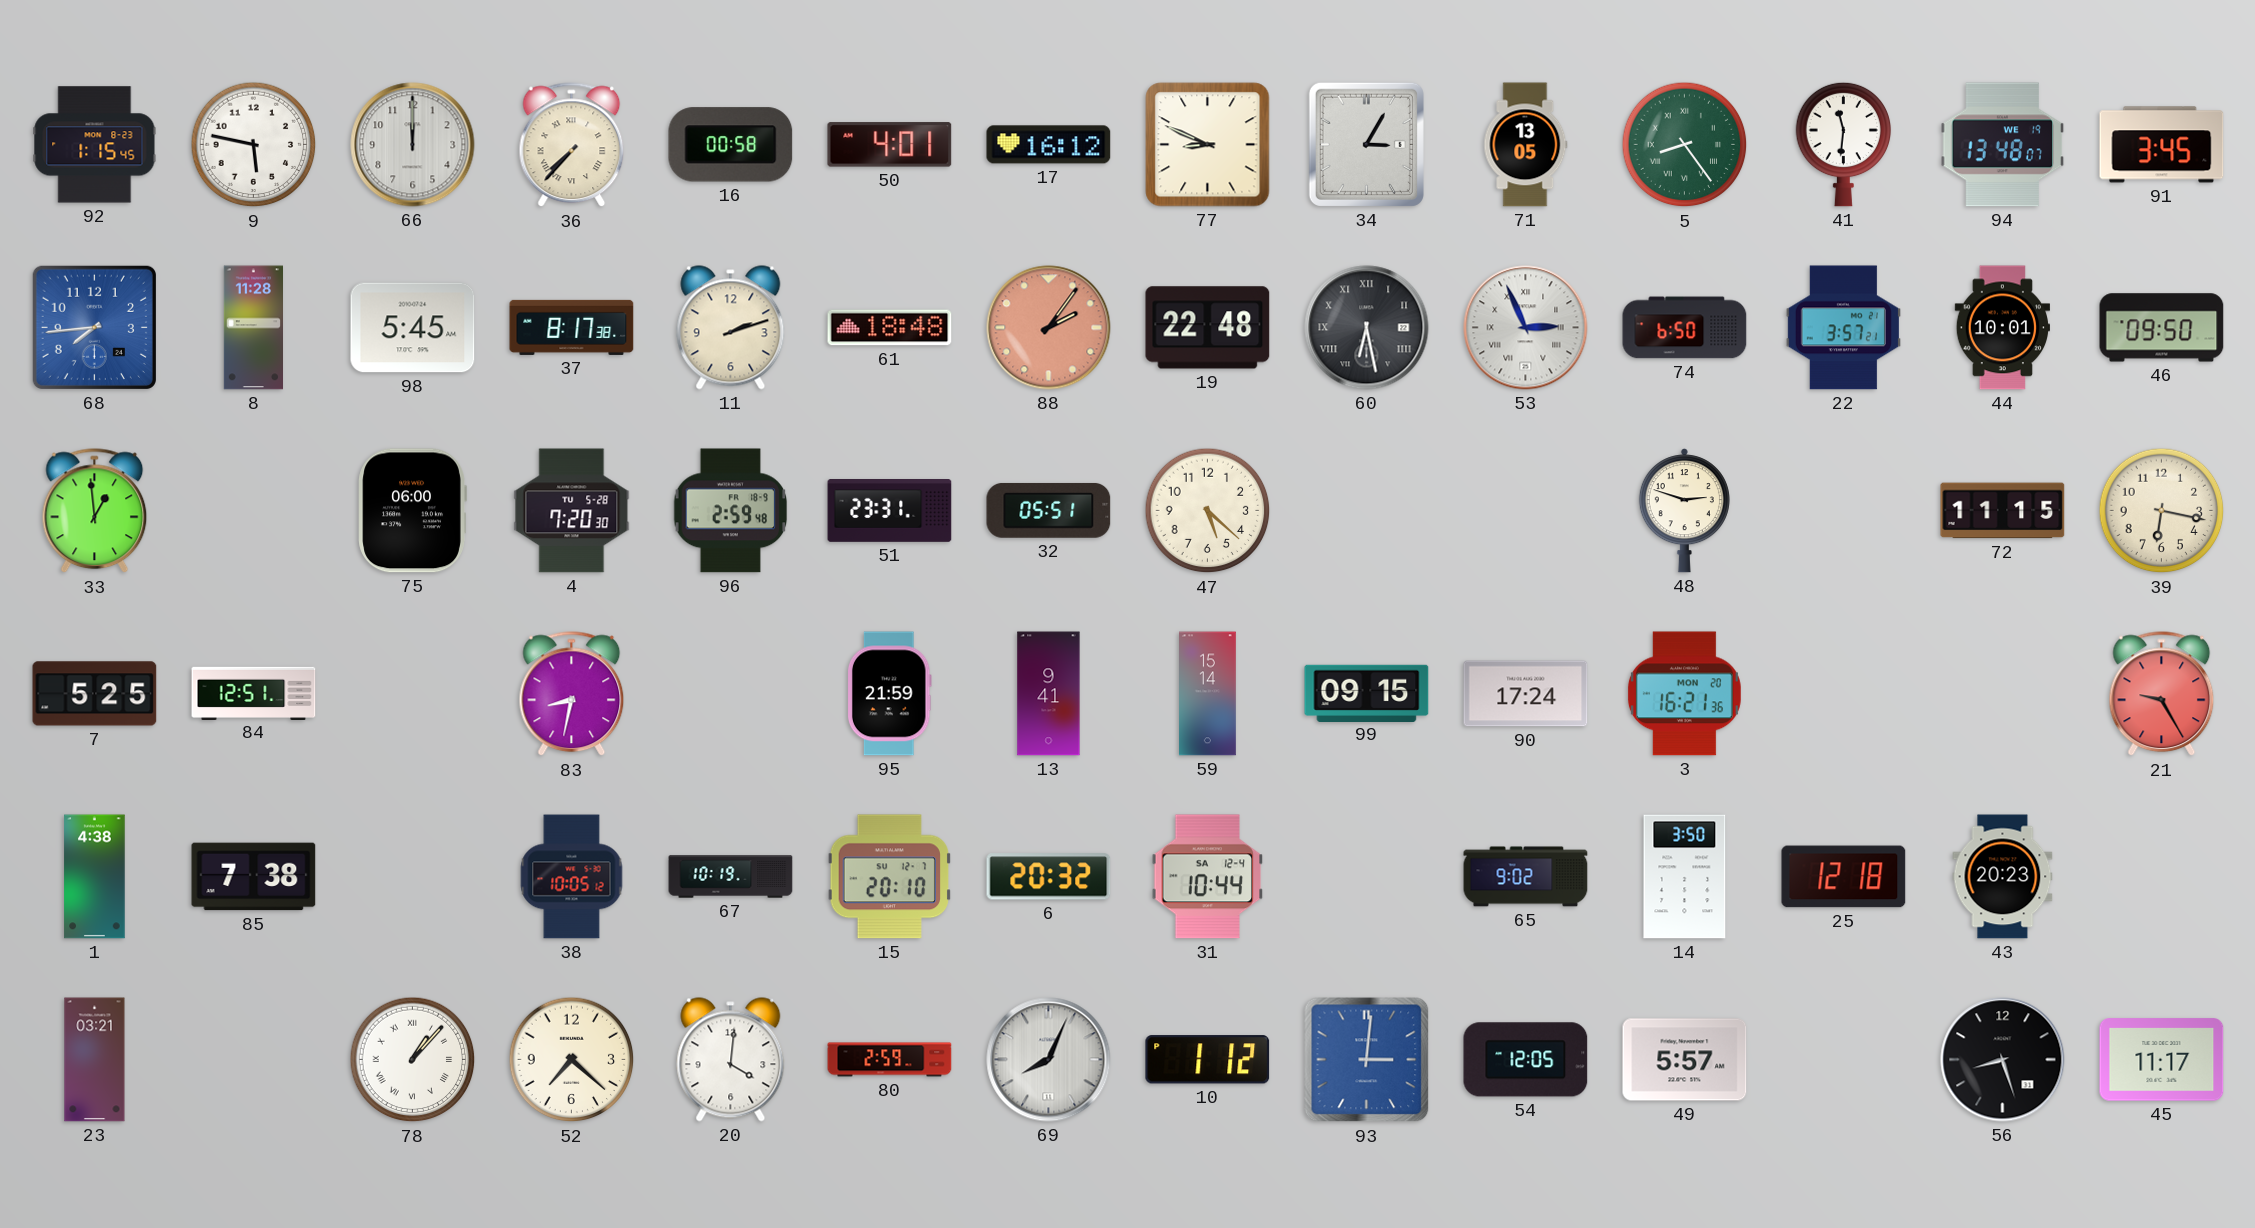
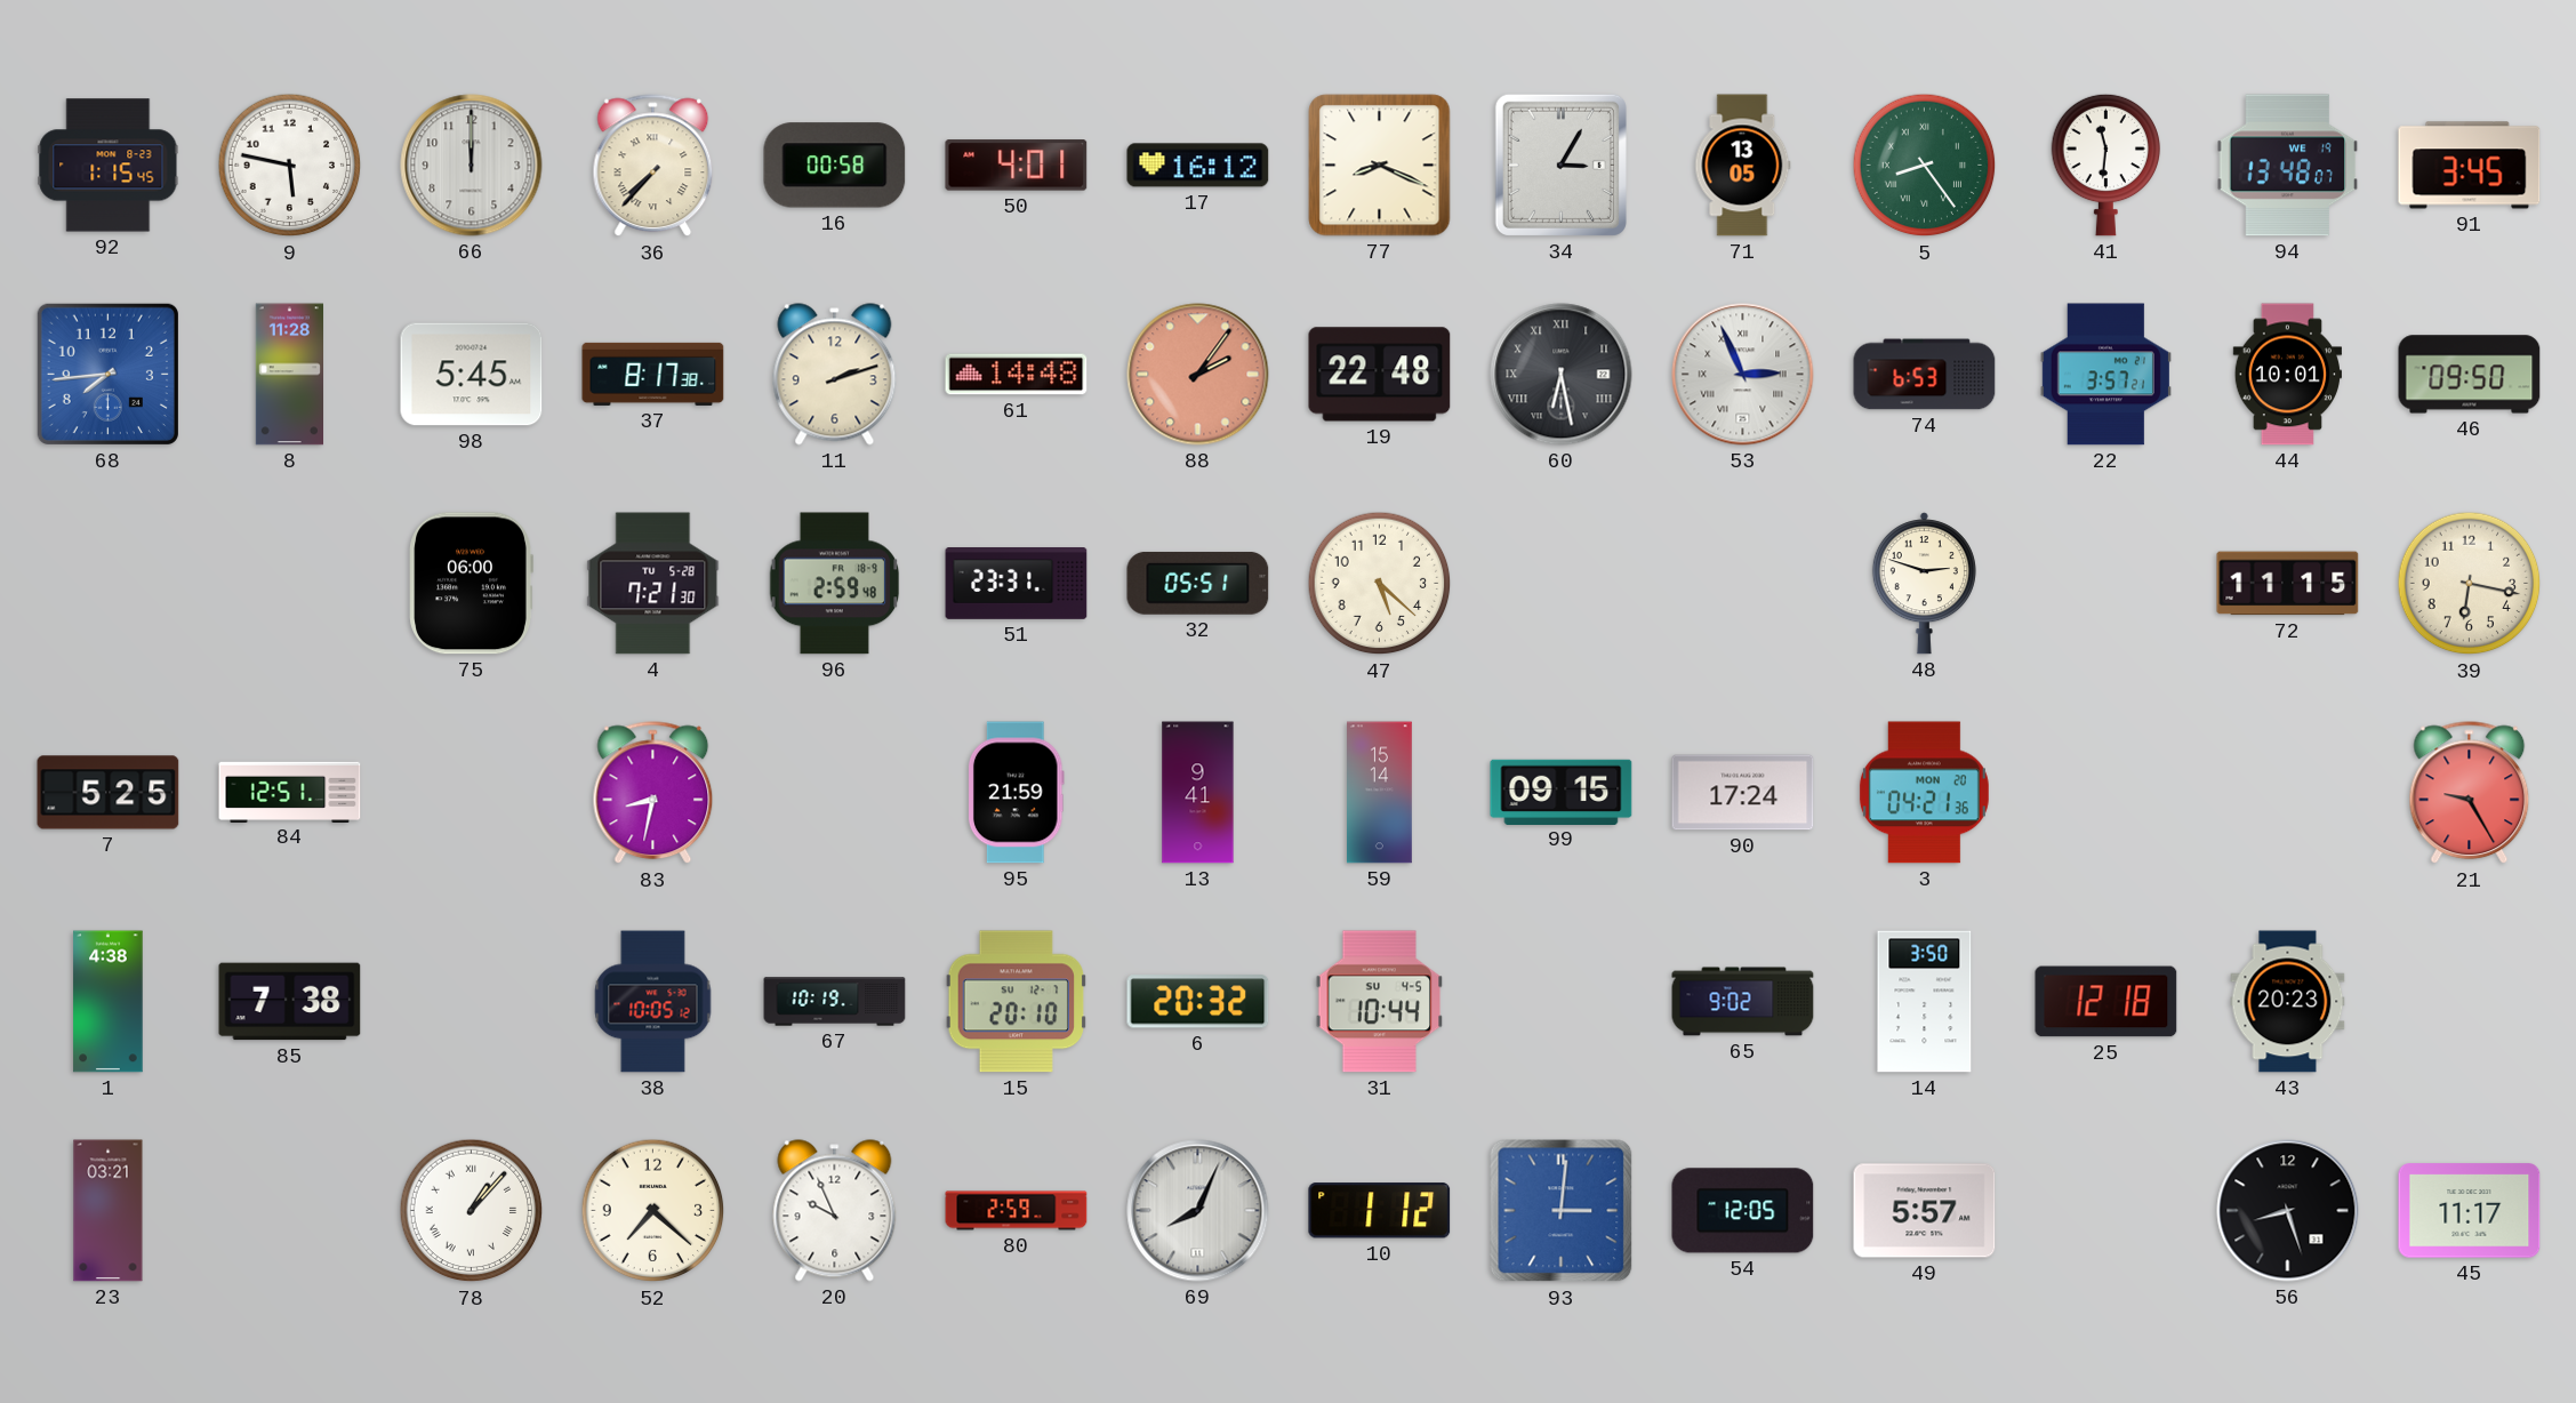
77: 8:49 -> 8:19
61: 18:48 -> 14:48
74: 6:50 -> 6:53
33: 12:59 -> none
4: 7:20 -> 7:21
3: 16:21 -> 04:21
31 date: SA 12-4 -> SU 4-5
20: 4:01 -> 9:56
